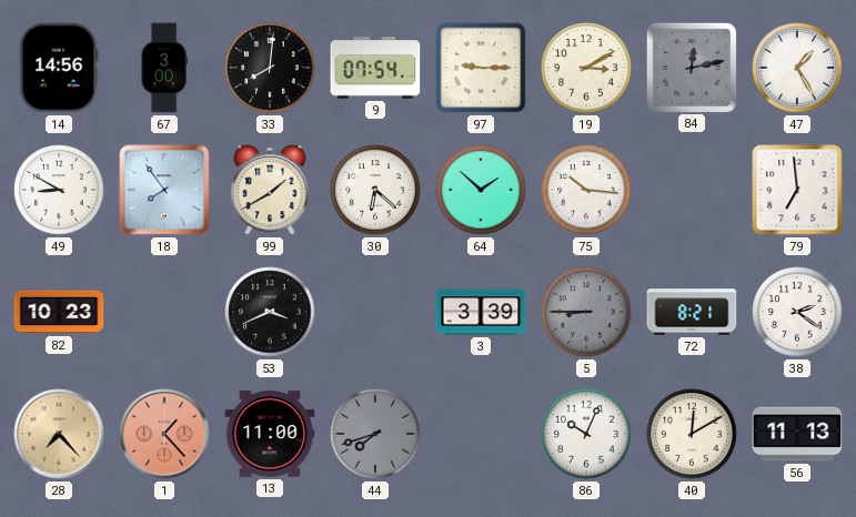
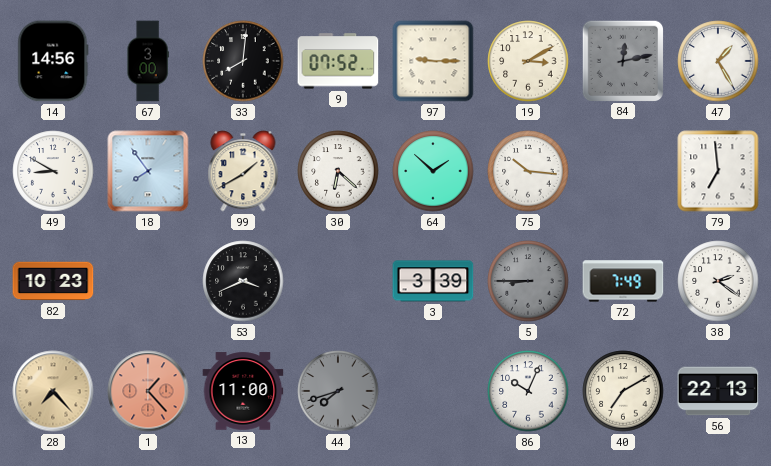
9: 07:54 -> 07:52
72: 8:21 -> 7:49
40: 12:10 -> 7:10
56: 11:13 -> 22:13
